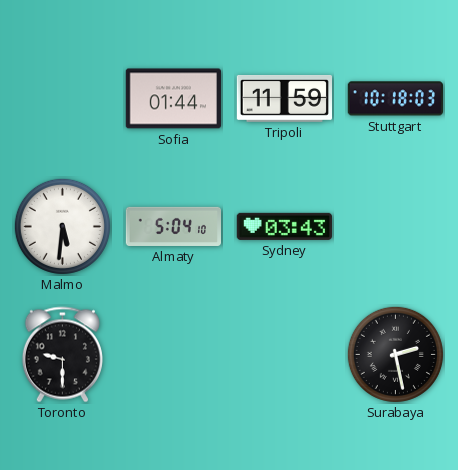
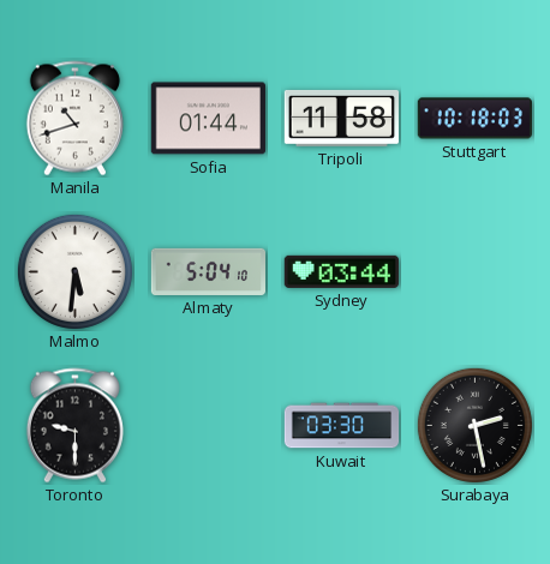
Manila: none -> 10:42
Tripoli: 11:59 -> 11:58
Sydney: 03:43 -> 03:44
Kuwait: none -> 03:30
